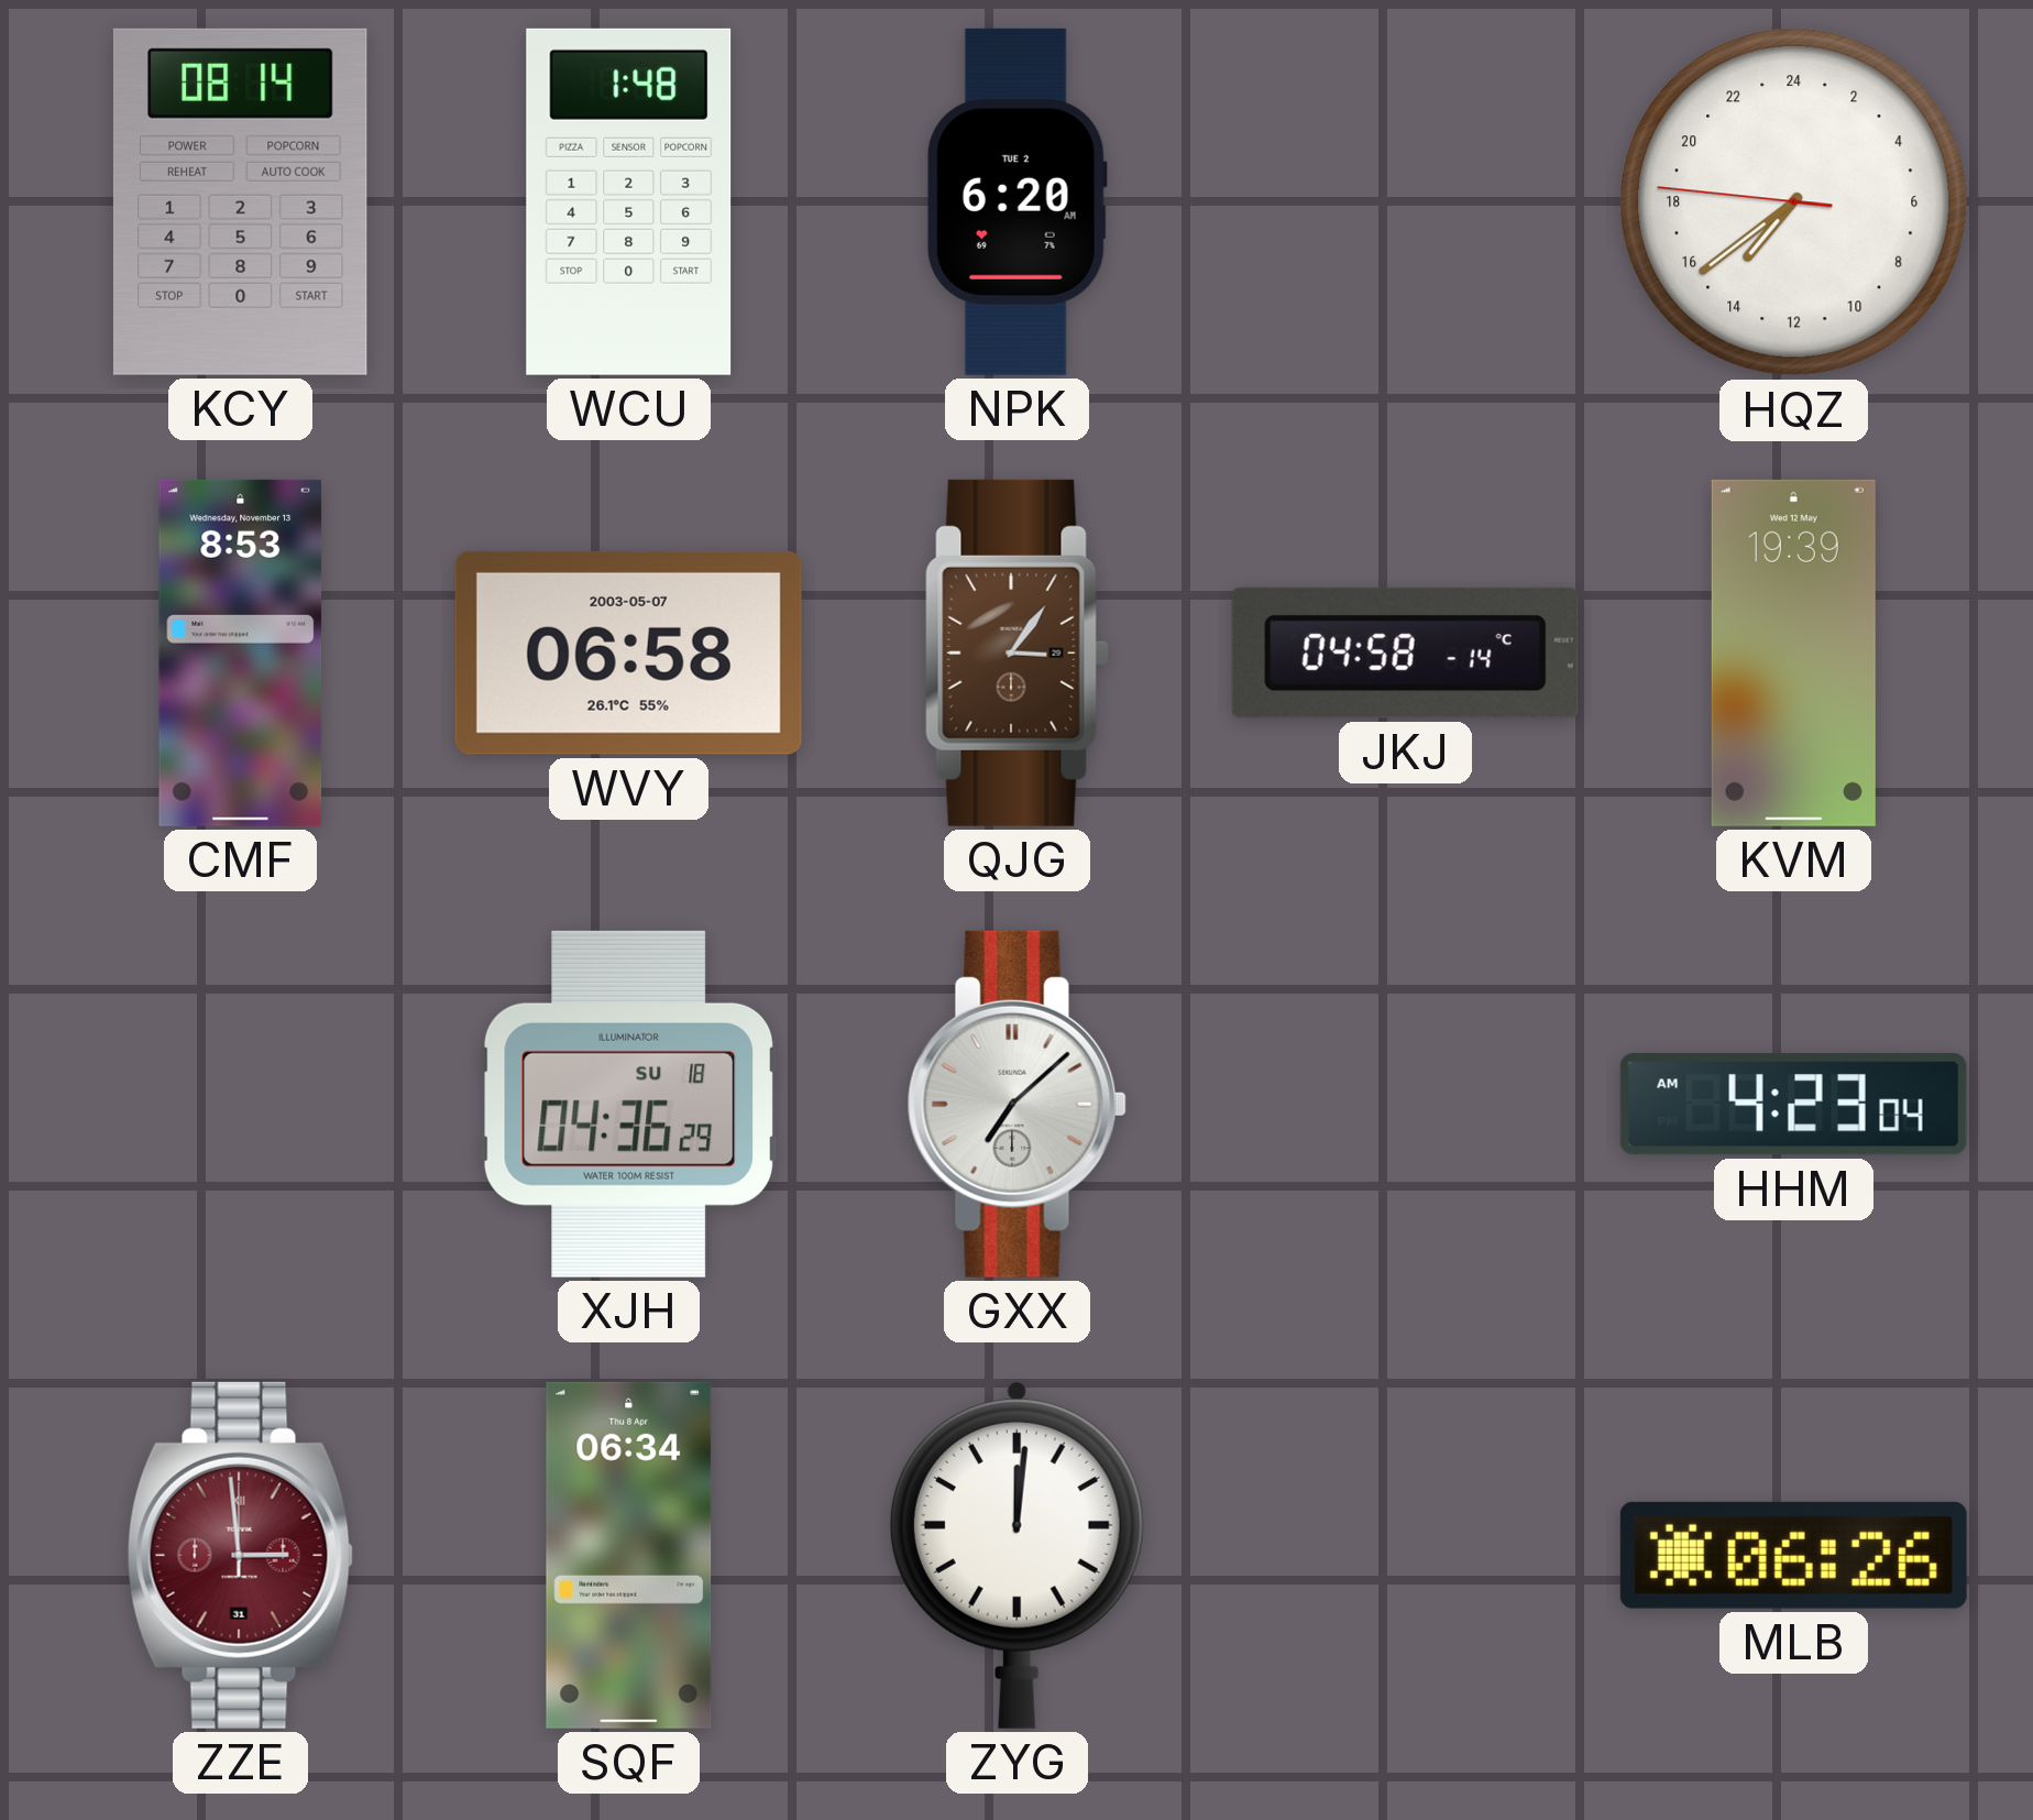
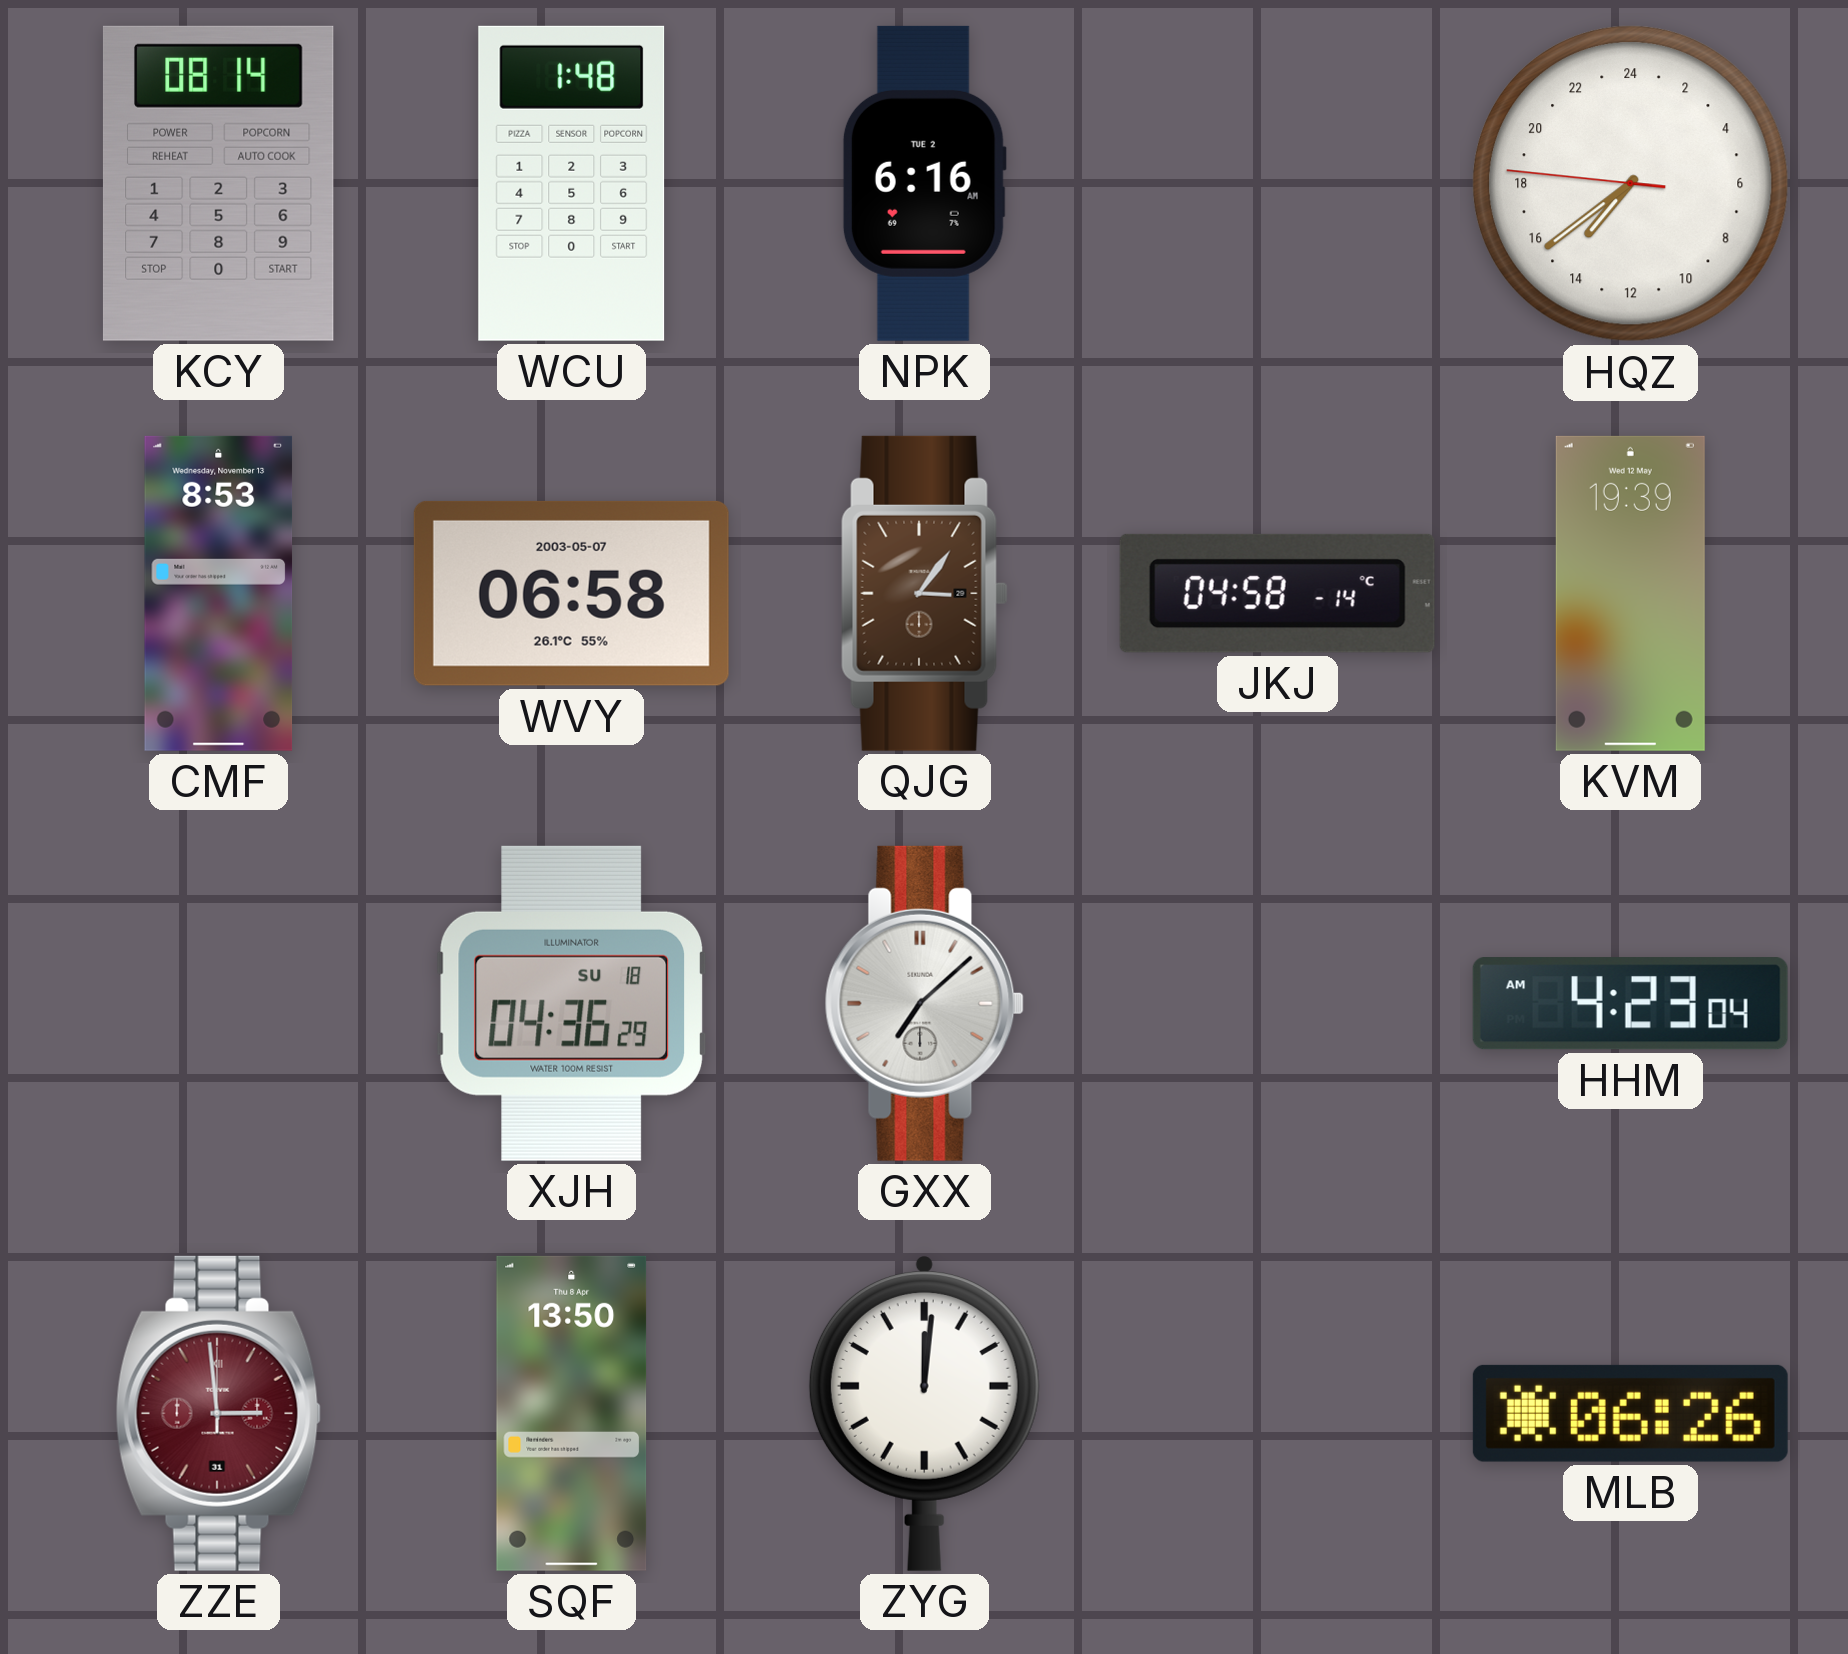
NPK: 6:20 -> 6:16
SQF: 06:34 -> 13:50
